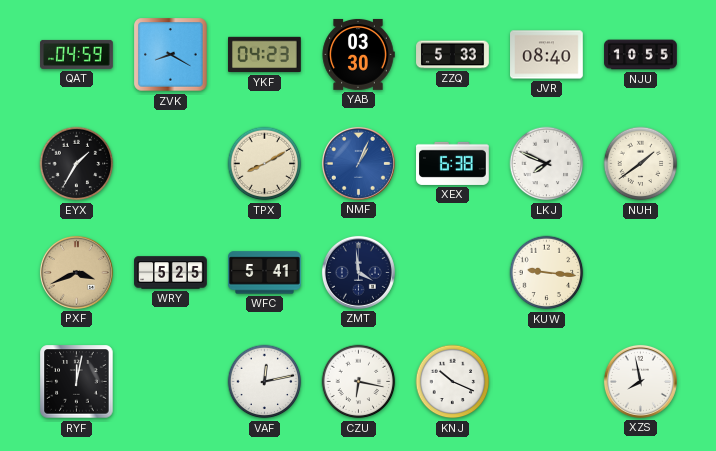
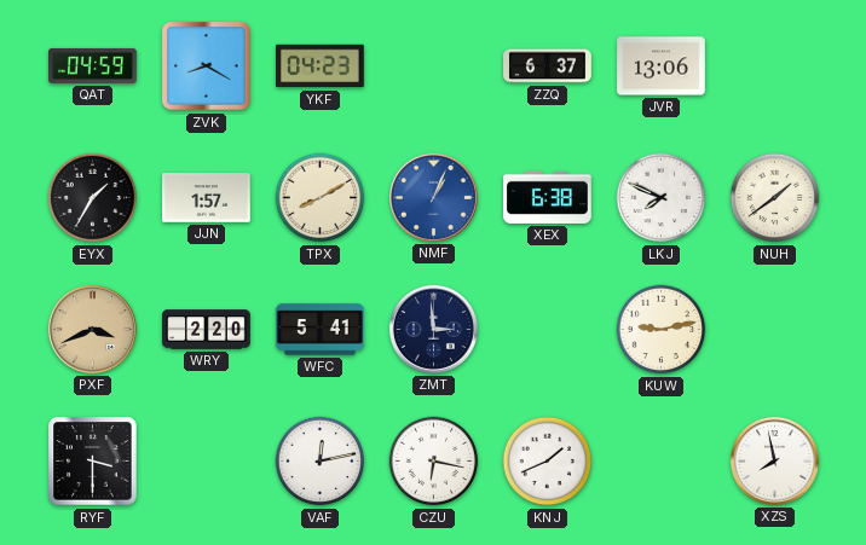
YAB: 03:30 -> none
ZZQ: 5:33 -> 6:37
JVR: 08:40 -> 13:06
NJU: 10:55 -> none
JJN: none -> 1:57
WRY: 5:25 -> 2:20
ZMT: 3:59 -> 2:59
KUW: 9:16 -> 9:13
RYF: 12:02 -> 3:30
KNJ: 10:19 -> 1:41
